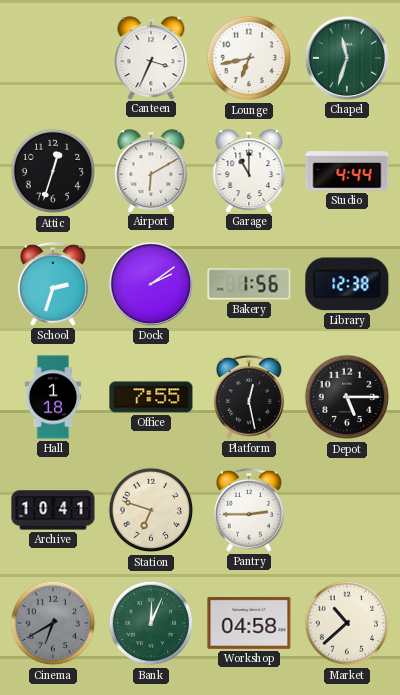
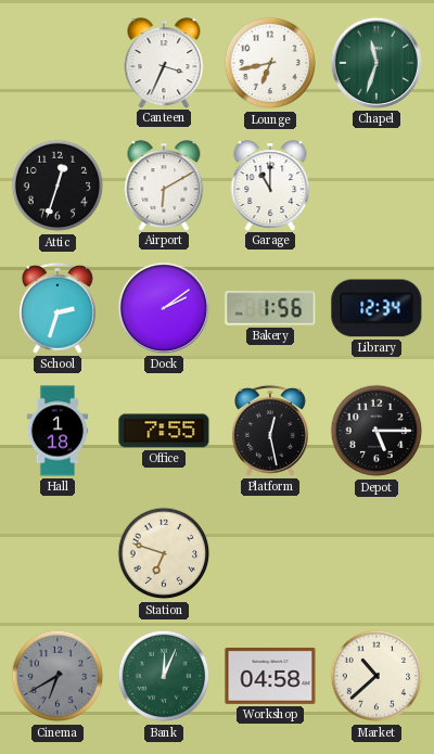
Studio: 4:44 -> none
Library: 12:38 -> 12:34
Archive: 10:41 -> none
Pantry: 2:45 -> none
